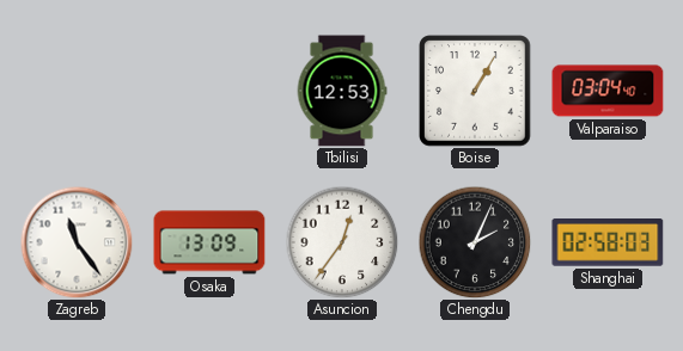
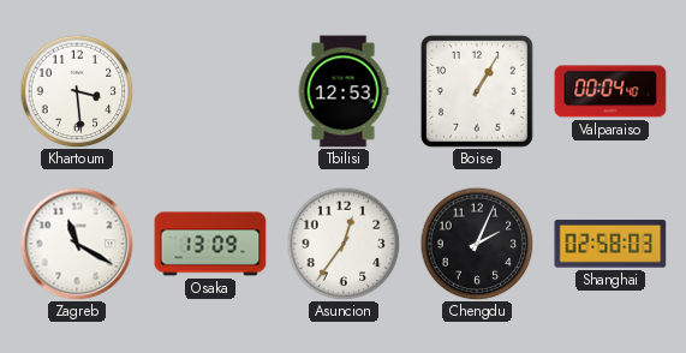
Khartoum: none -> 3:29
Valparaiso: 03:04 -> 00:04
Zagreb: 11:24 -> 11:20
